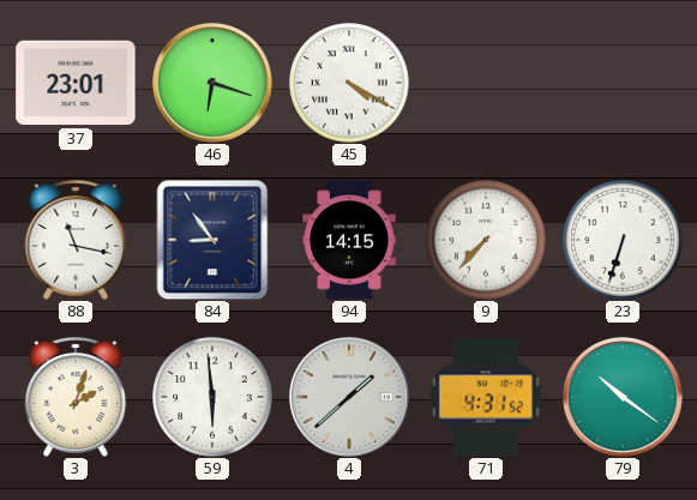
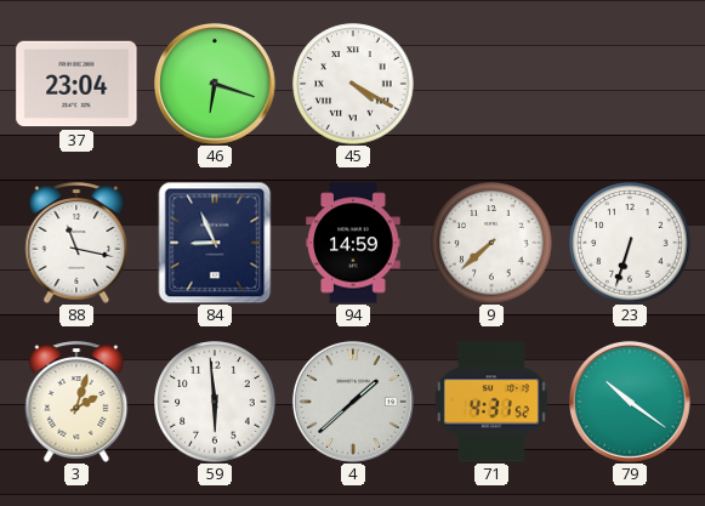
37: 23:01 -> 23:04
84: 8:54 -> 8:56
94: 14:15 -> 14:59
9: 7:37 -> 7:38
